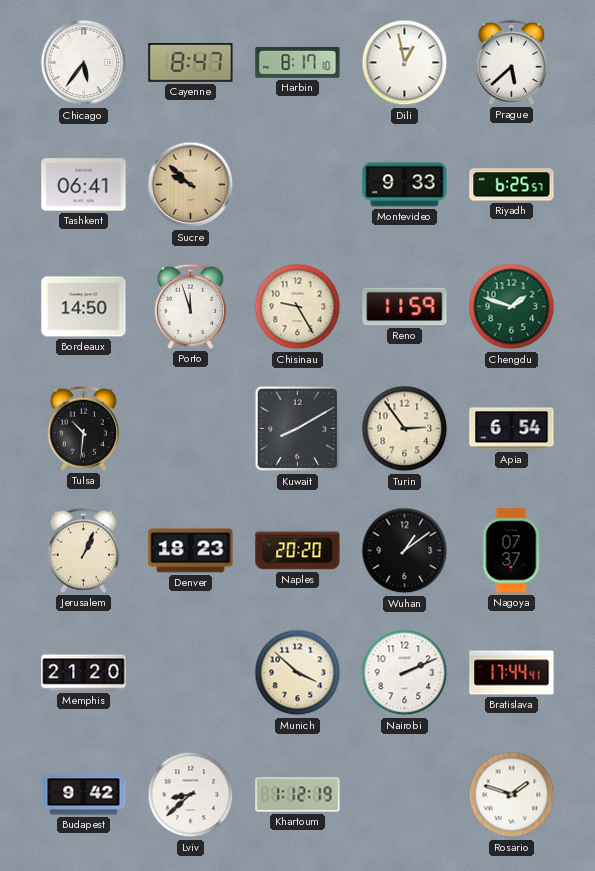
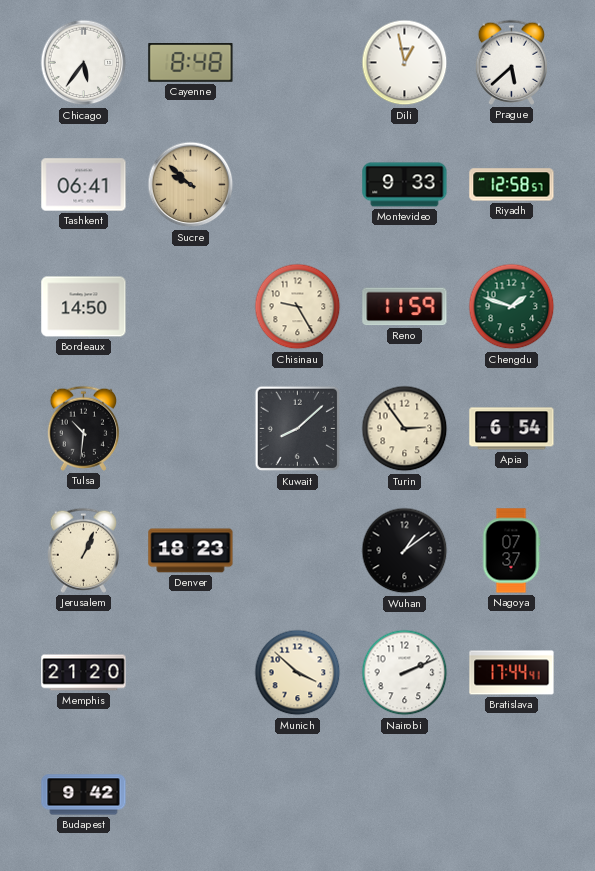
Cayenne: 8:47 -> 8:48
Harbin: 8:17 -> none
Riyadh: 6:25 -> 12:58
Porto: 11:57 -> none
Kuwait: 8:10 -> 8:08
Naples: 20:20 -> none
Lviv: 8:38 -> none
Khartoum: 1:12 -> none
Rosario: 1:48 -> none
